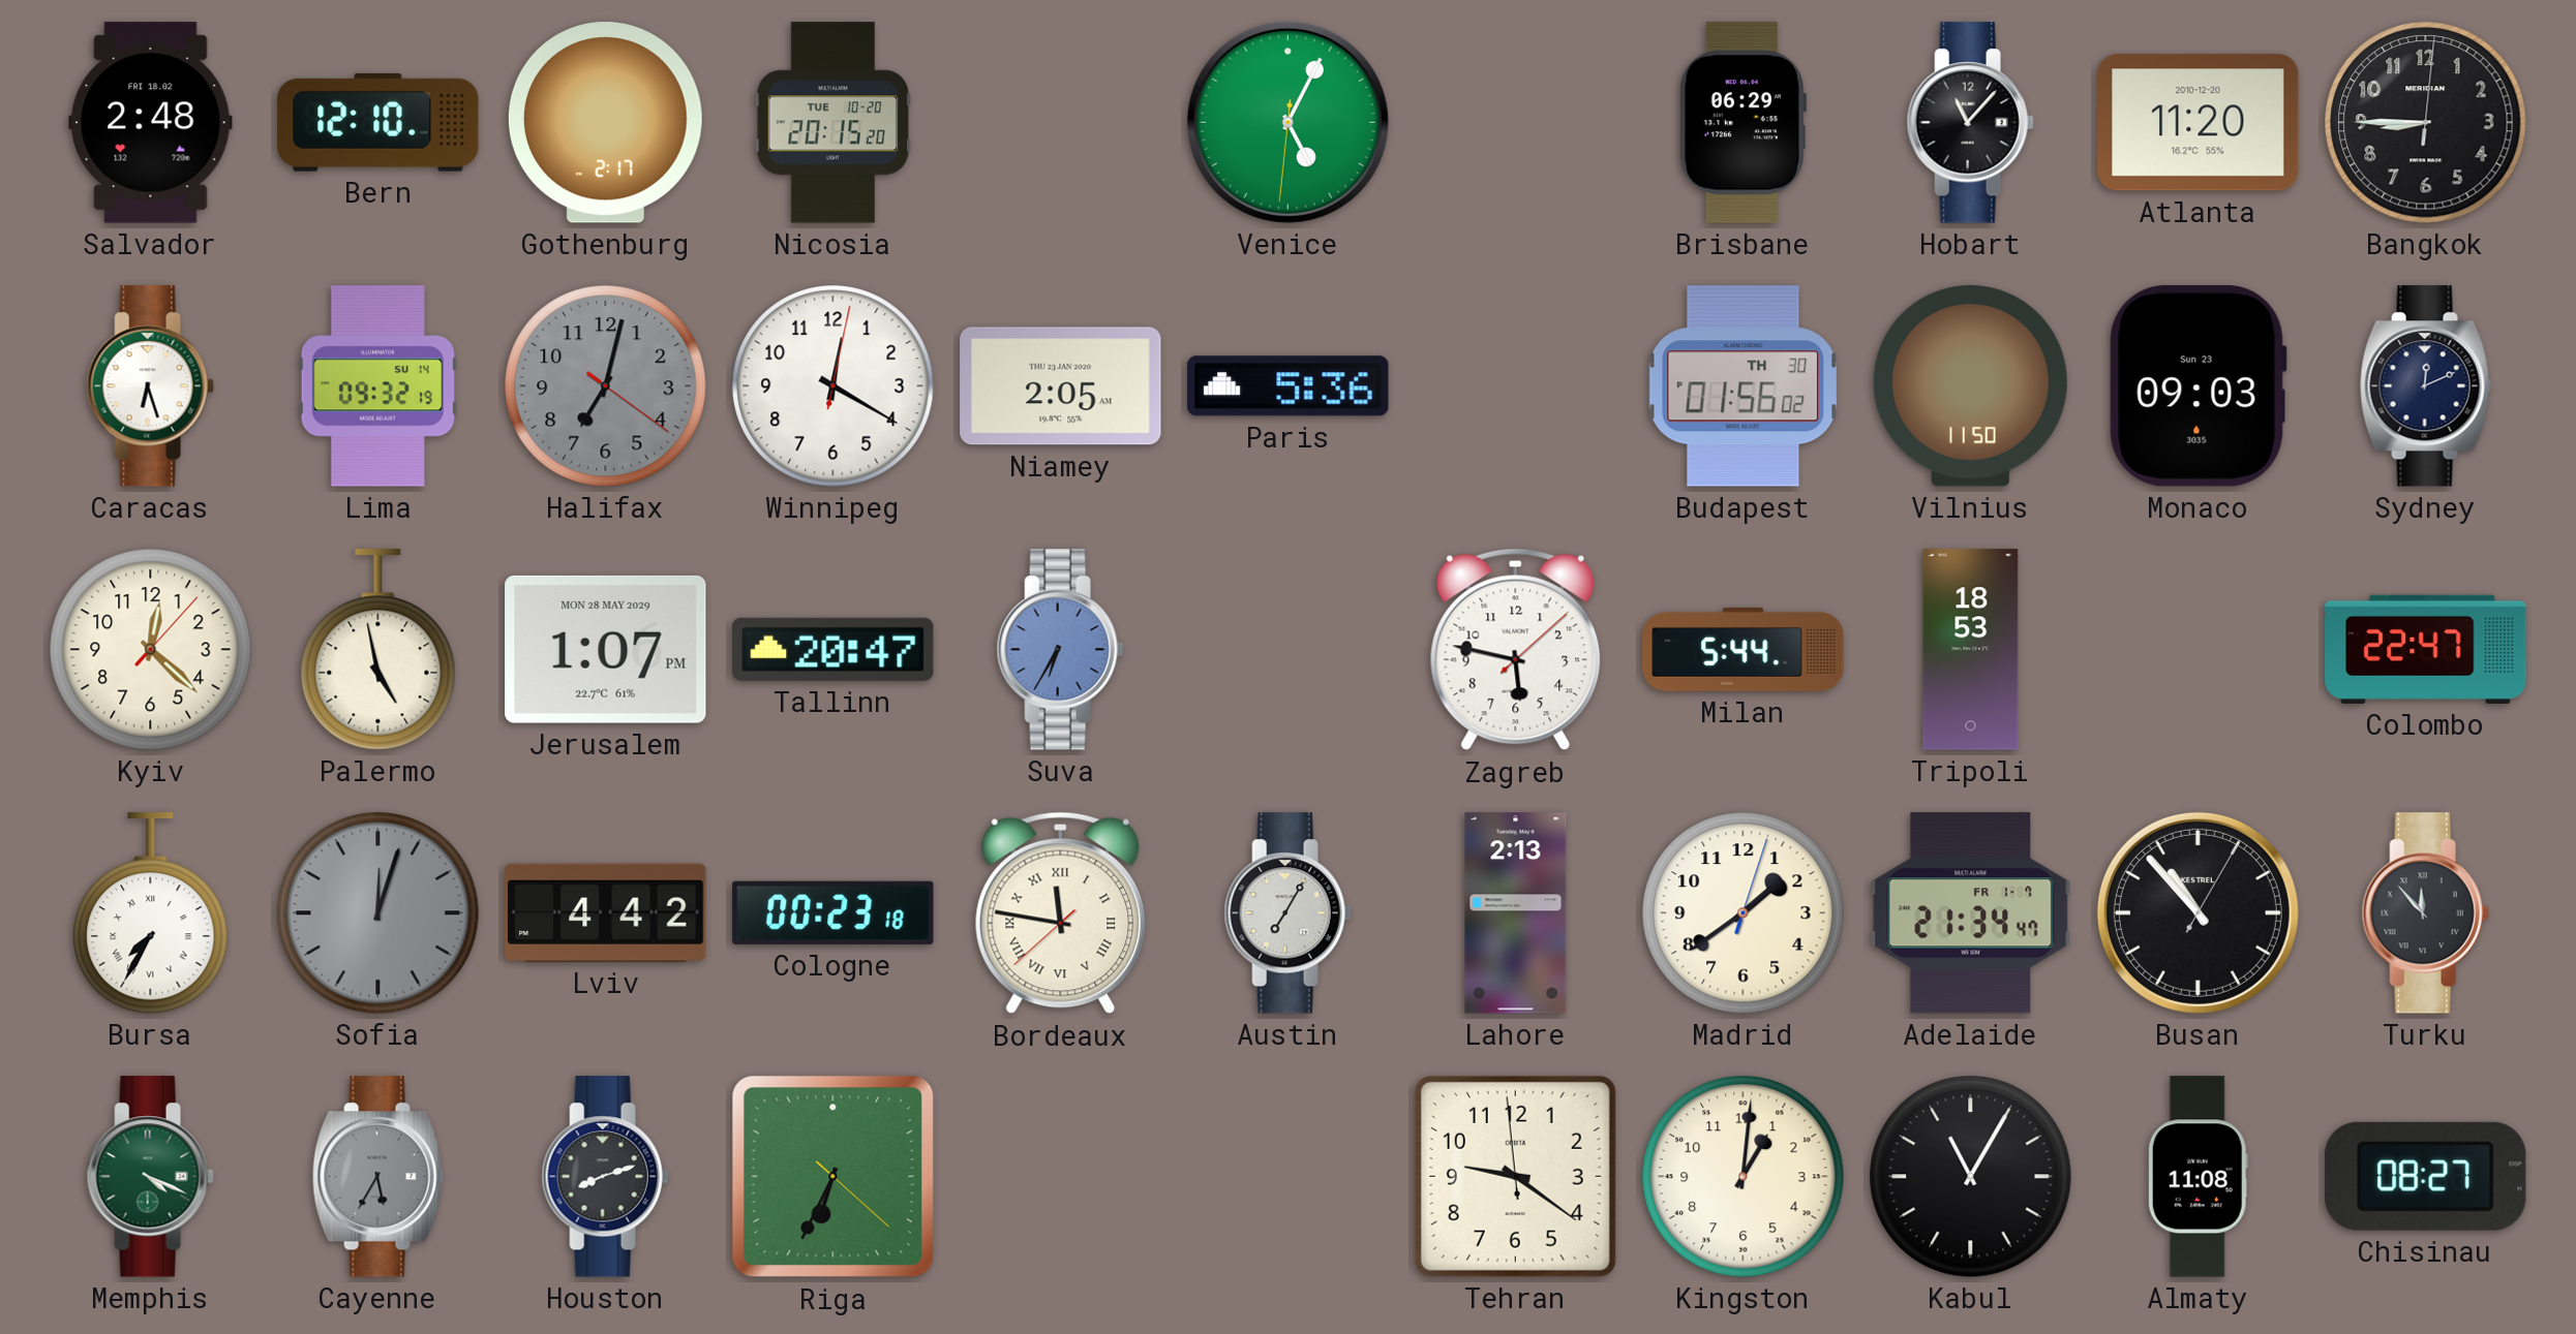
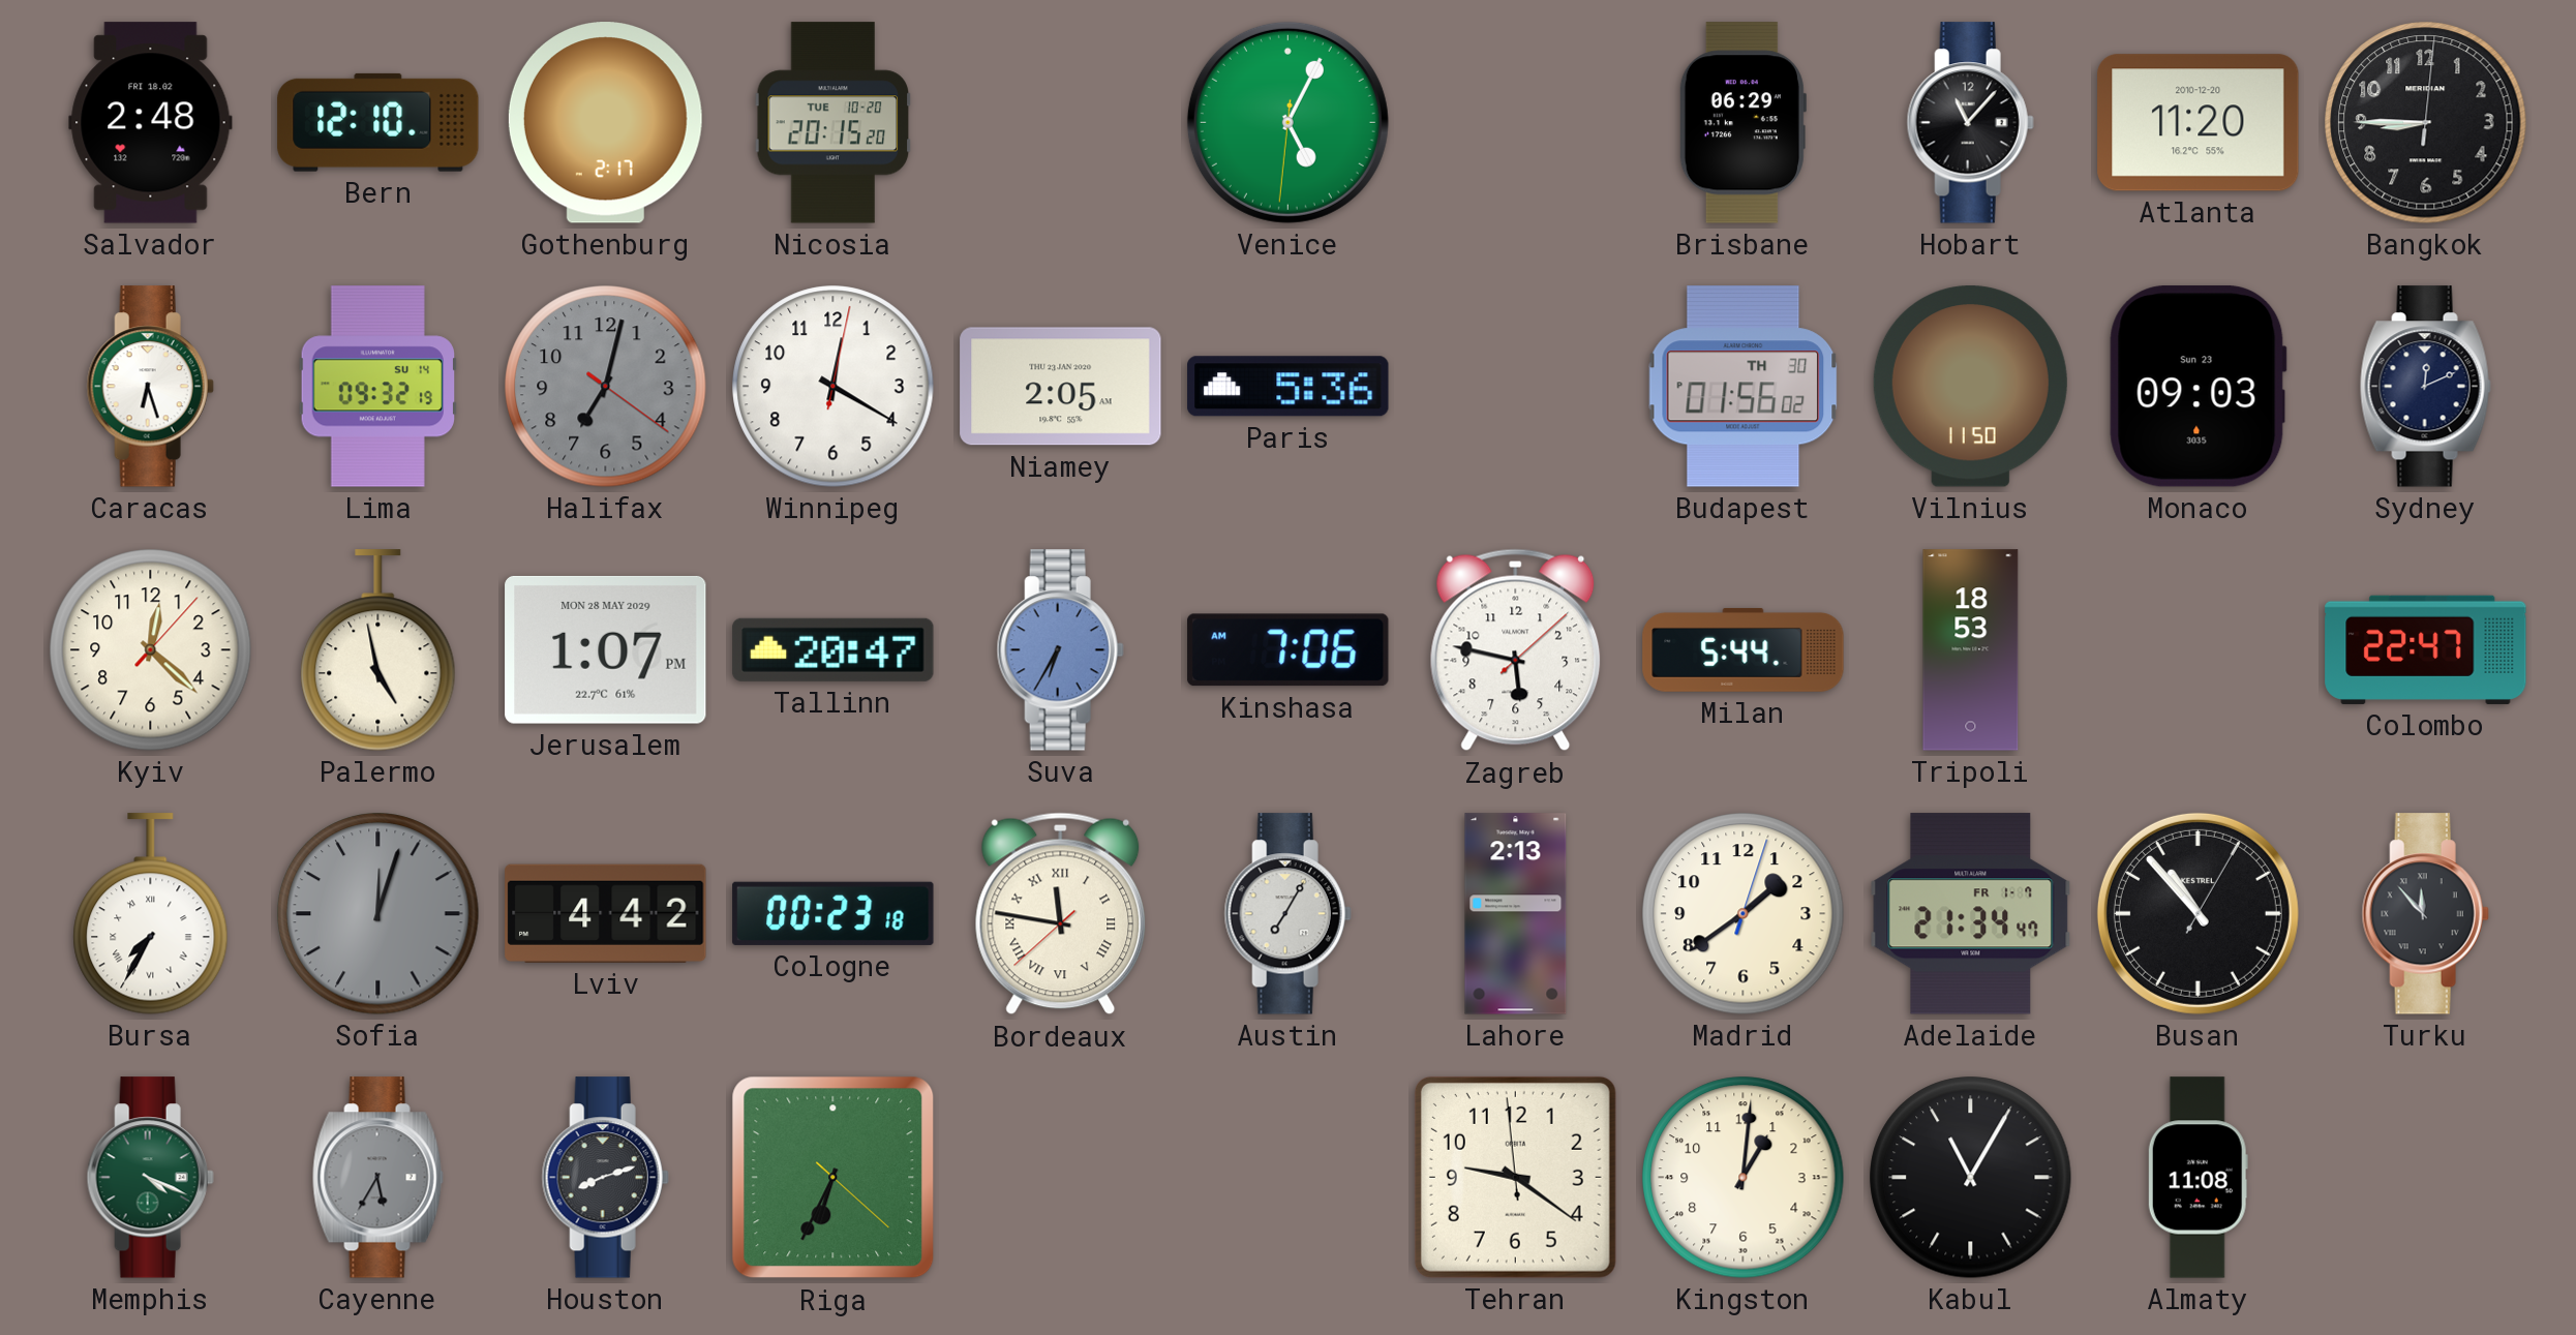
Kinshasa: none -> 7:06
Chisinau: 08:27 -> none
